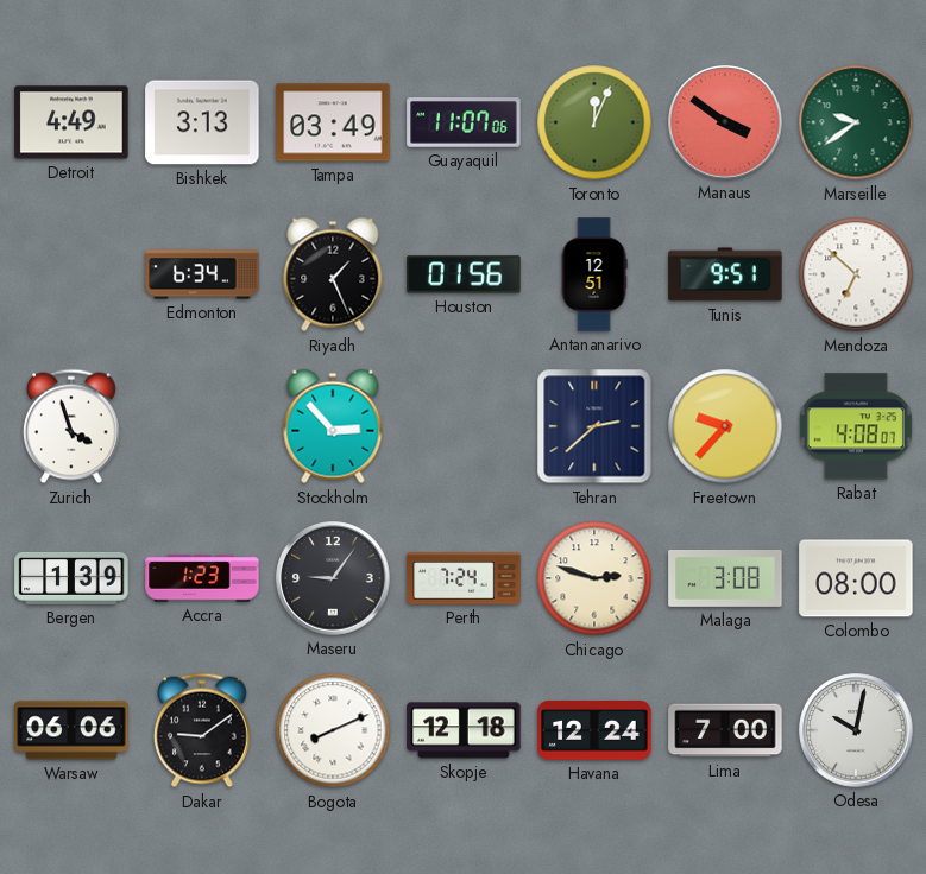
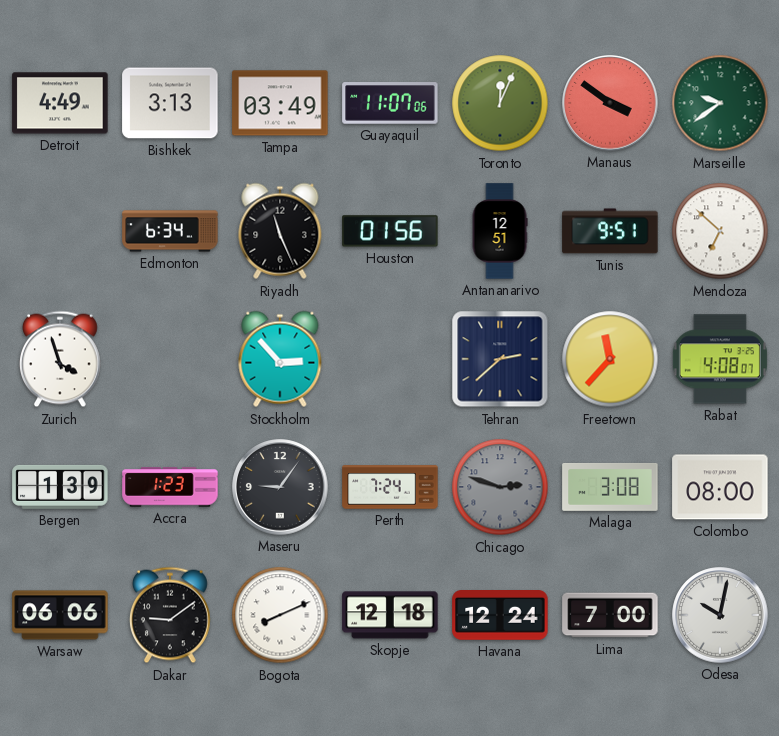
Riyadh: 1:26 -> 11:26
Freetown: 9:37 -> 11:37
Chicago dial: cream -> grey
